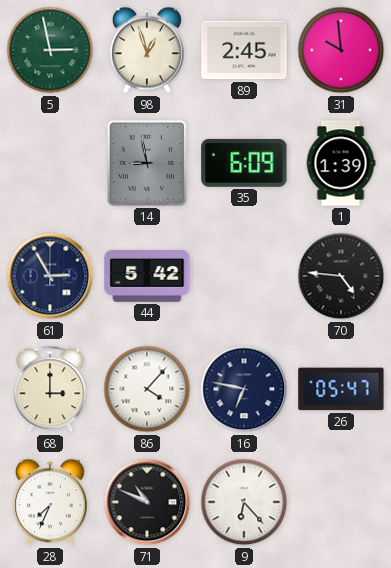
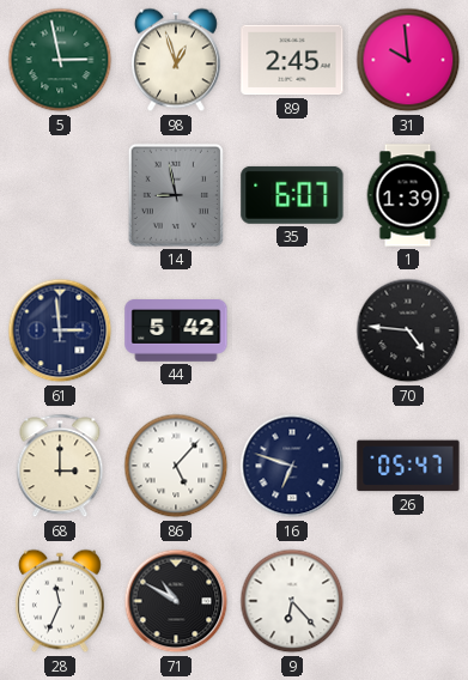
35: 6:09 -> 6:07
61: 2:55 -> 2:59
86: 4:07 -> 5:07
16: 6:47 -> 6:48
28: 7:34 -> 11:34
71: 10:49 -> 10:50
